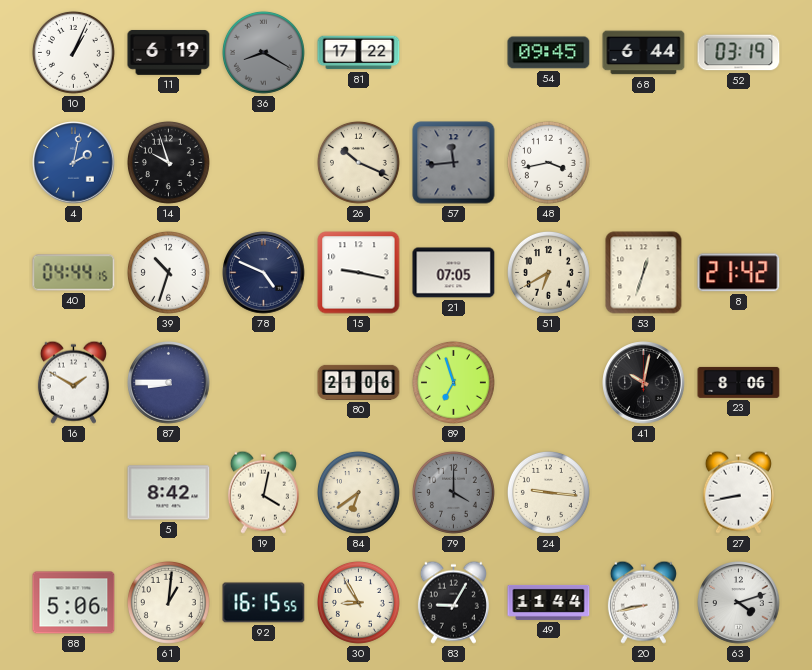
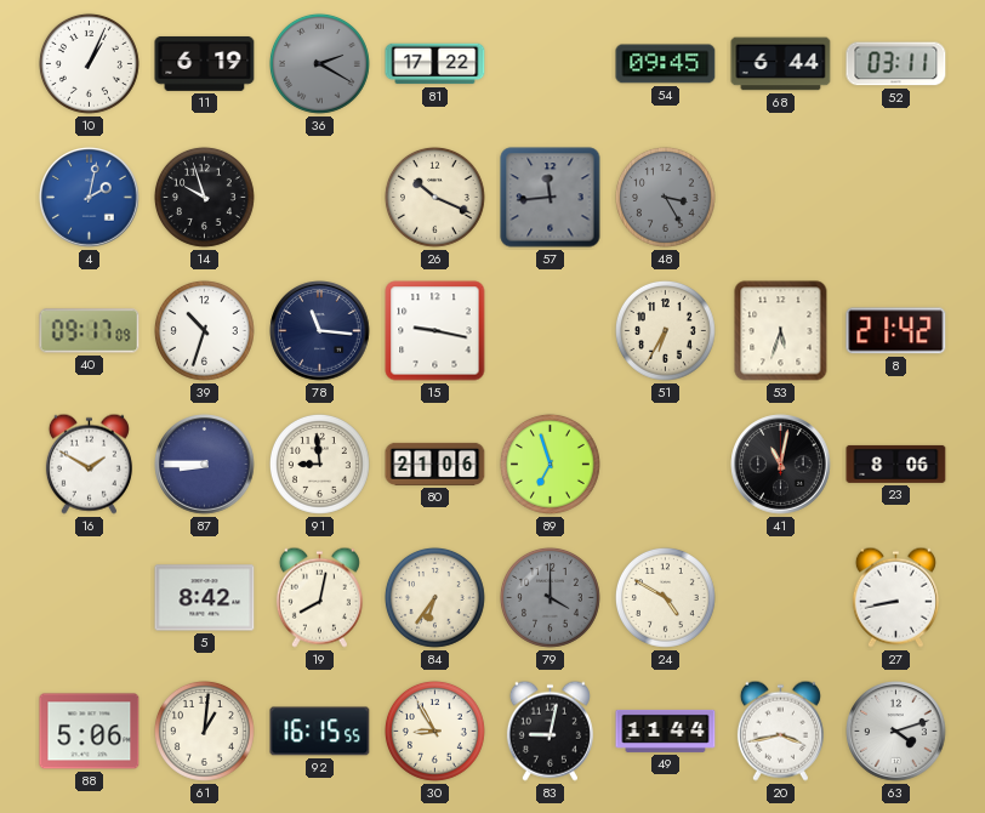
36: 8:20 -> 2:20
52: 03:19 -> 03:11
48: 3:43 -> 3:25
48 dial: white -> grey
40: 04:44 -> 09:17
78: 4:49 -> 11:16
21: 07:05 -> none
51: 6:40 -> 6:35
53: 12:33 -> 5:33
91: none -> 8:59
41: 10:02 -> 11:02
19: 4:02 -> 8:02
84: 6:39 -> 6:36
24: 9:16 -> 4:50
83: 9:05 -> 9:02
20: 8:43 -> 3:43
